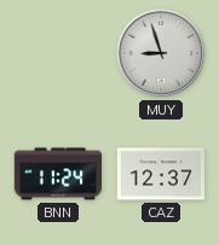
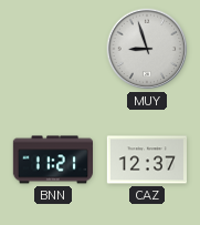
BNN: 11:24 -> 11:21
